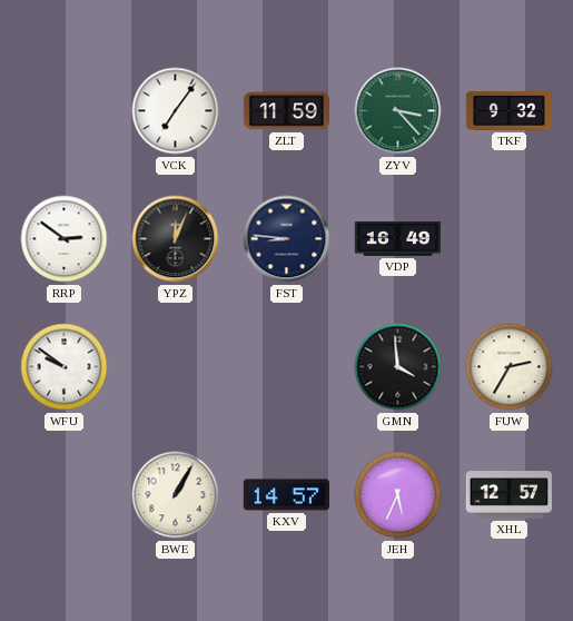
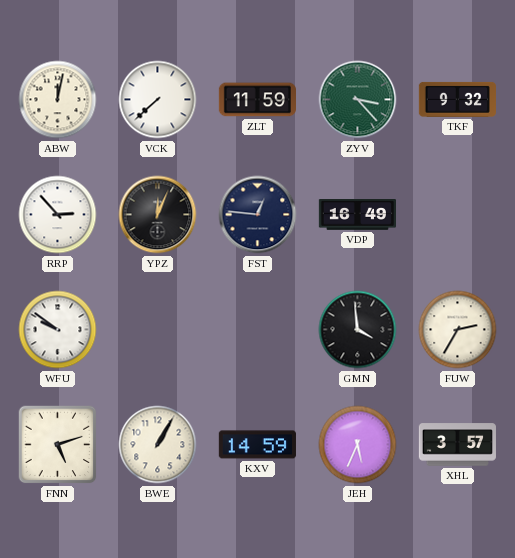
ABW: none -> 12:02
VCK: 7:06 -> 7:38
RRP: 2:51 -> 2:53
FST: 8:46 -> 12:46
FNN: none -> 5:12
KXV: 14:57 -> 14:59
XHL: 12:57 -> 3:57
